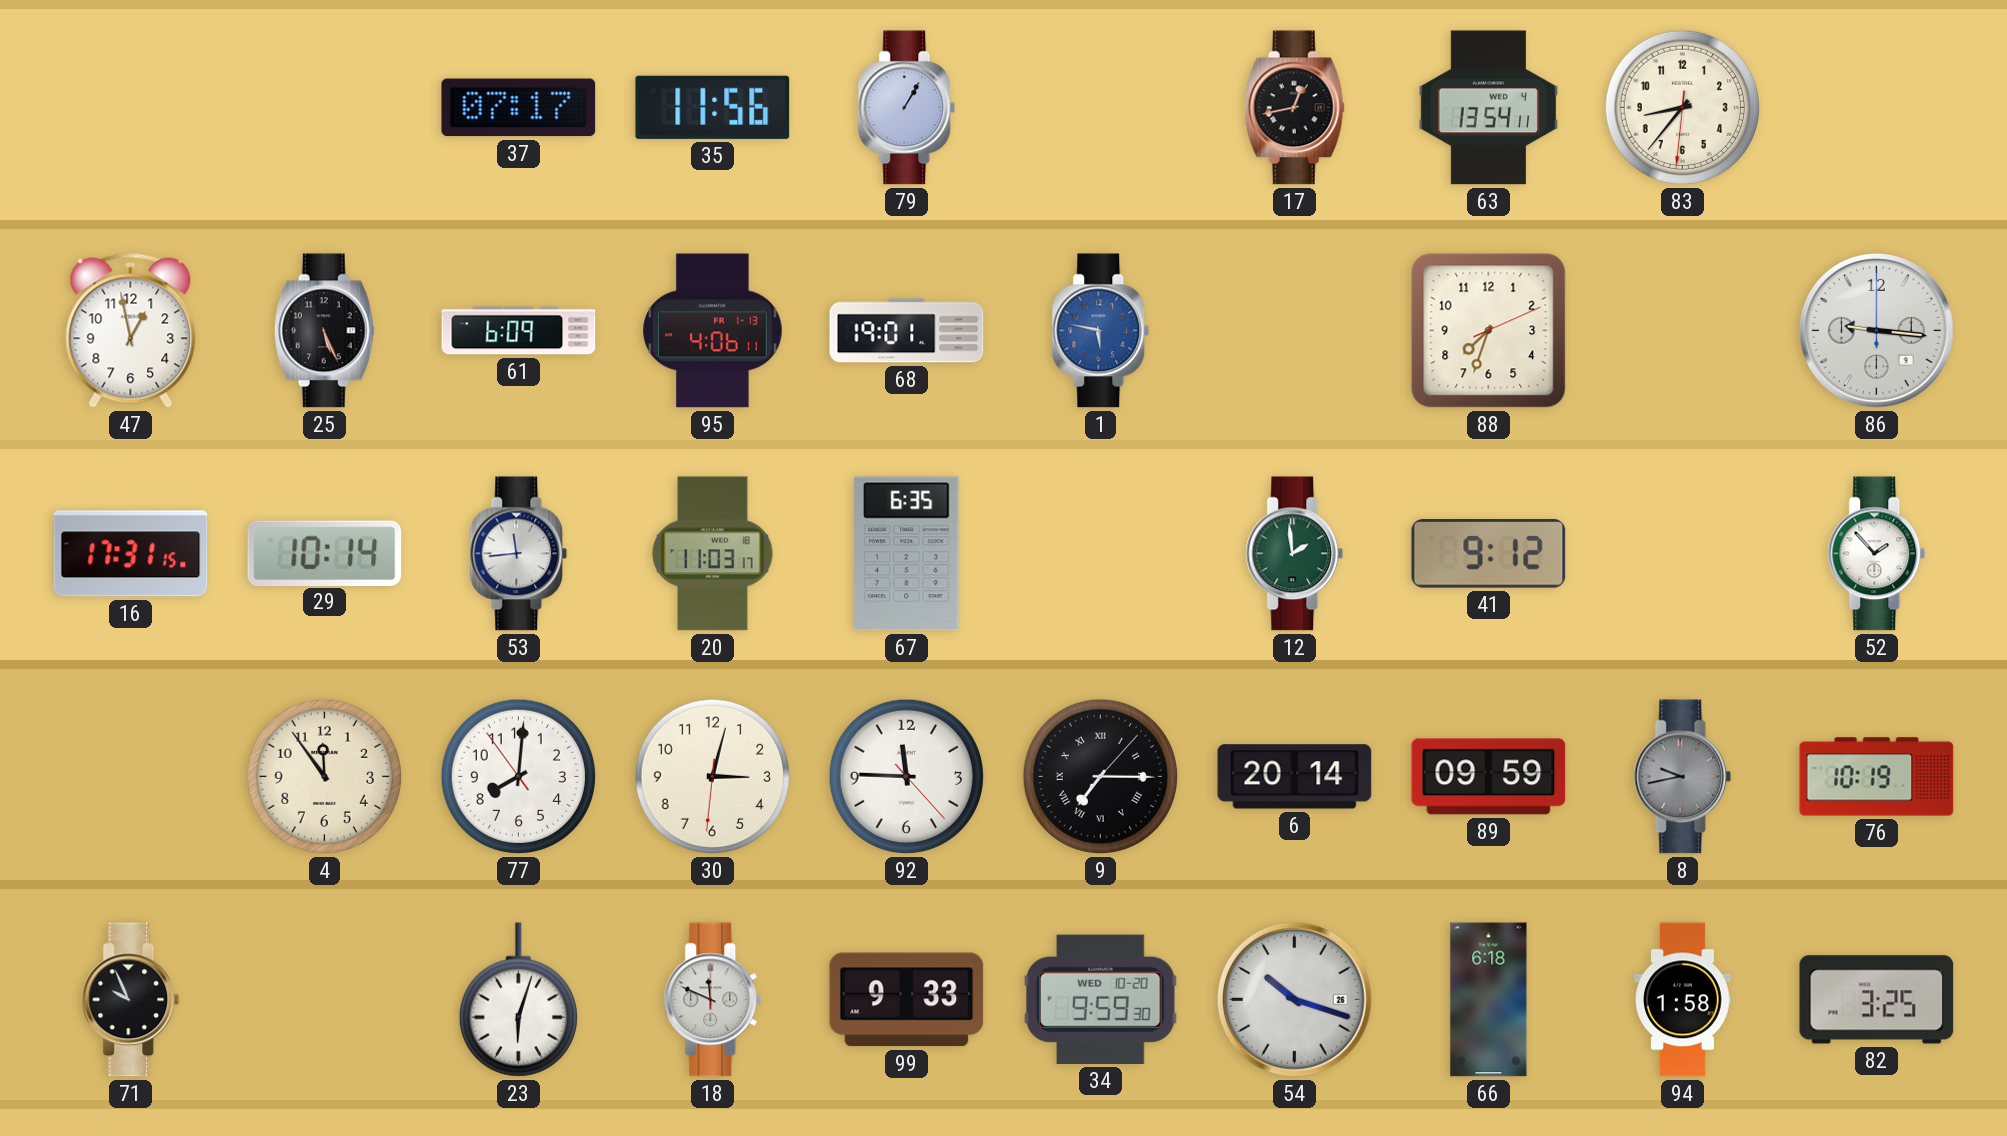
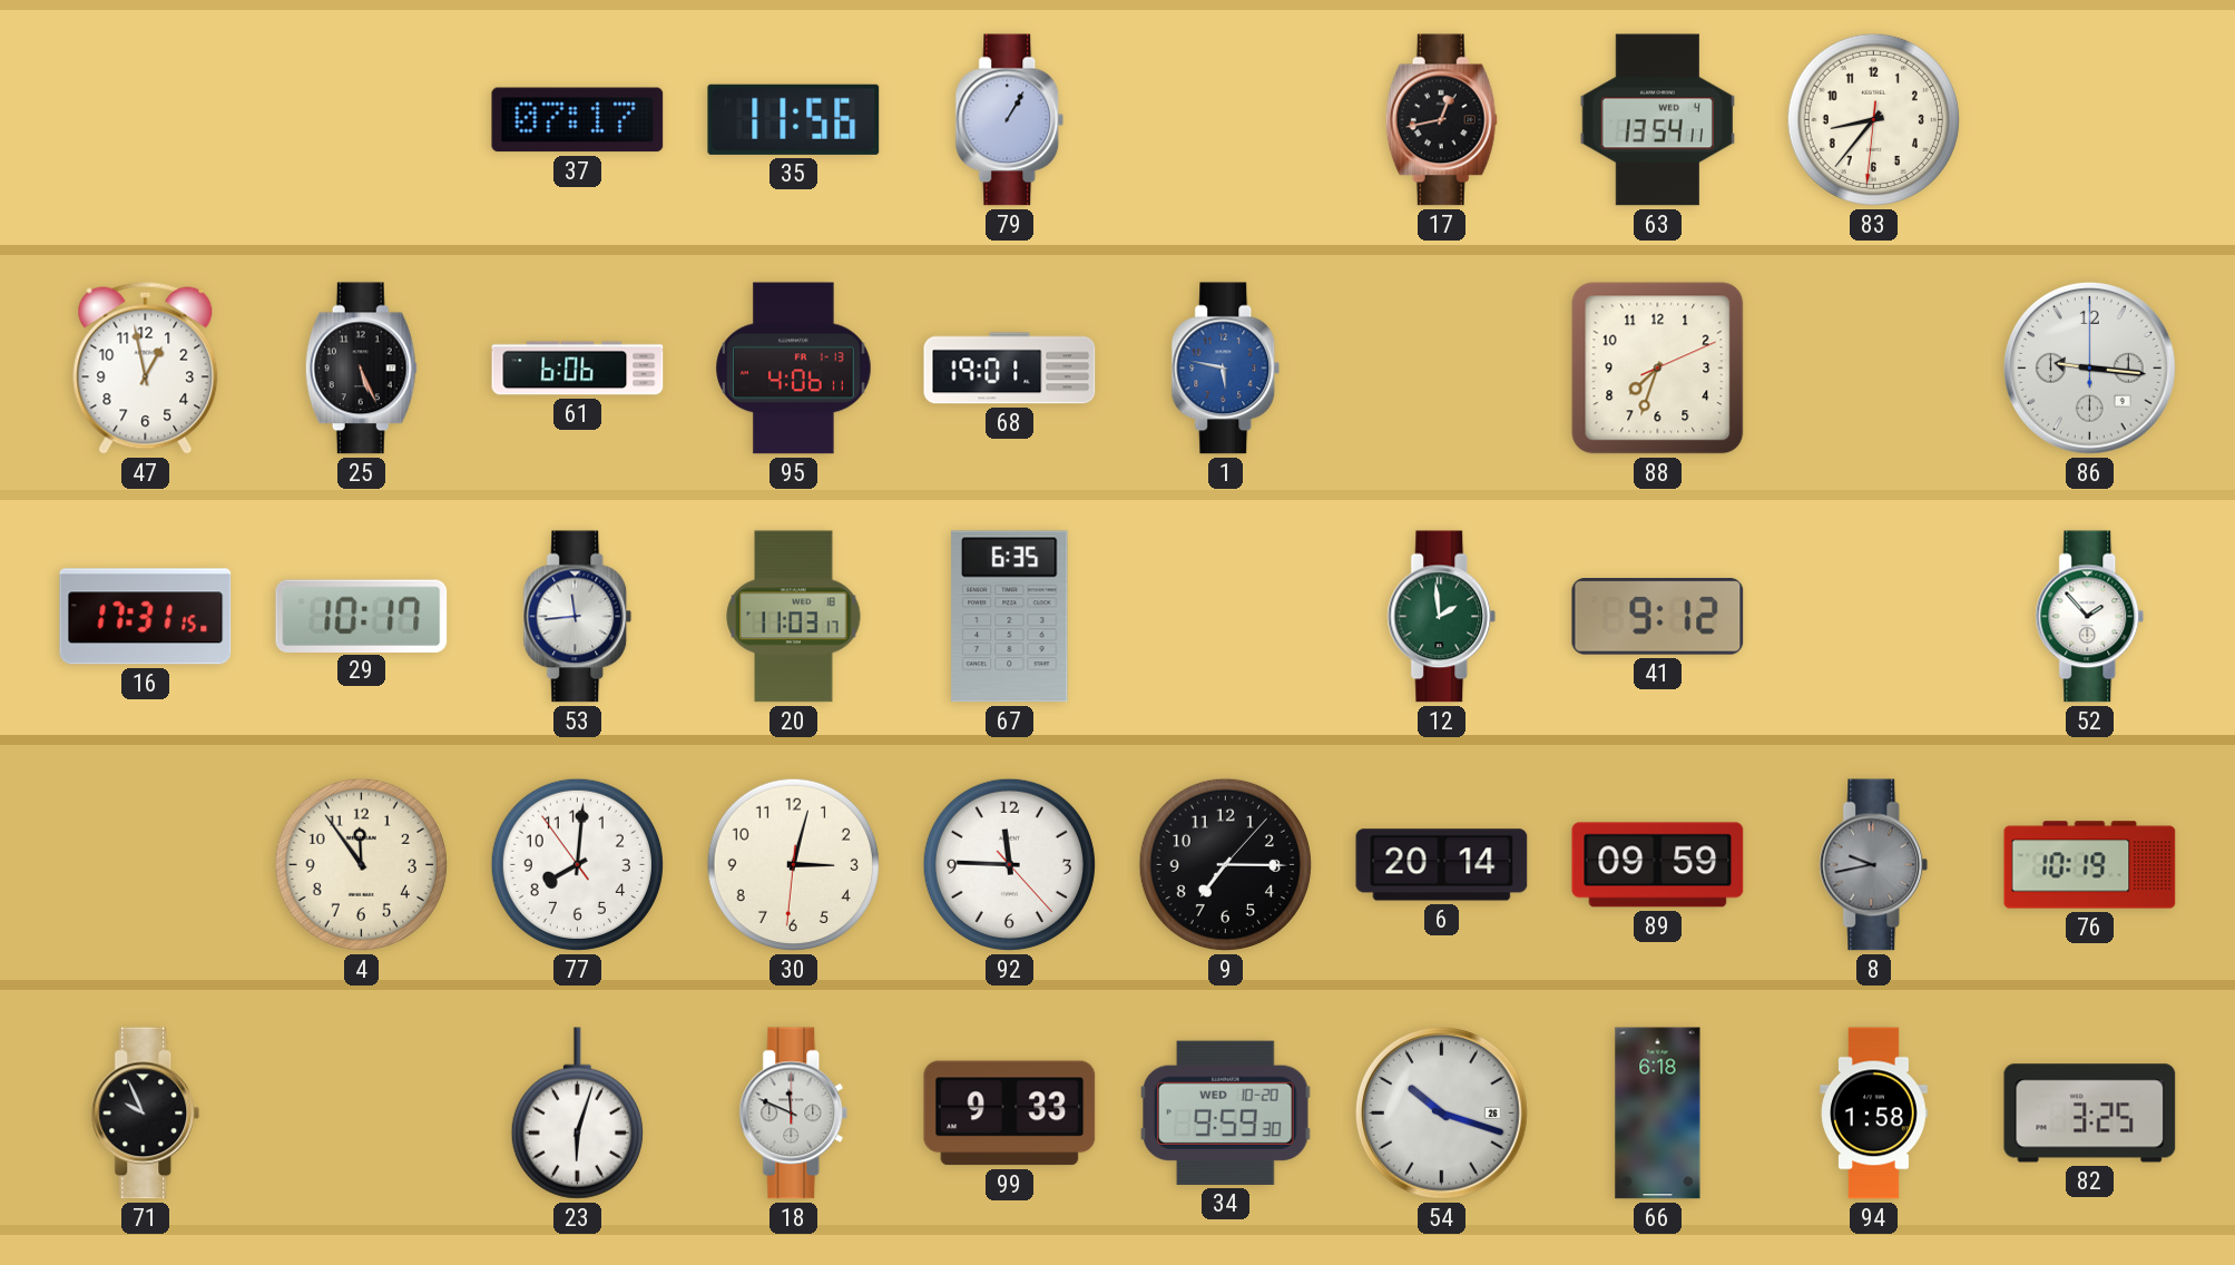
61: 6:09 -> 6:06
29: 10:14 -> 10:17
9 numerals: Roman -> Arabic
